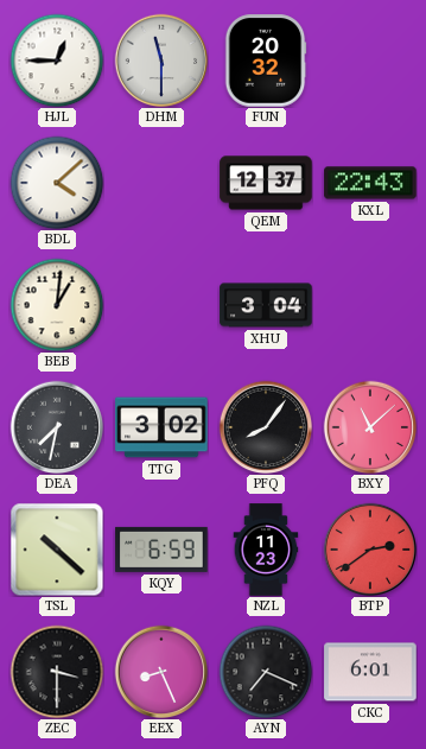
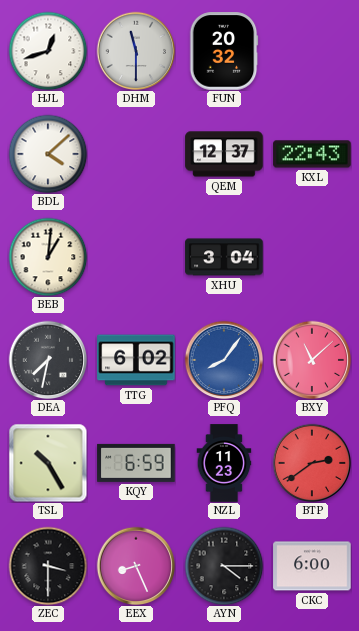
HJL: 12:45 -> 12:42
TTG: 3:02 -> 6:02
PFQ dial: black -> blue
TSL: 10:22 -> 10:25
AYN: 7:19 -> 4:15
CKC: 6:01 -> 6:00
